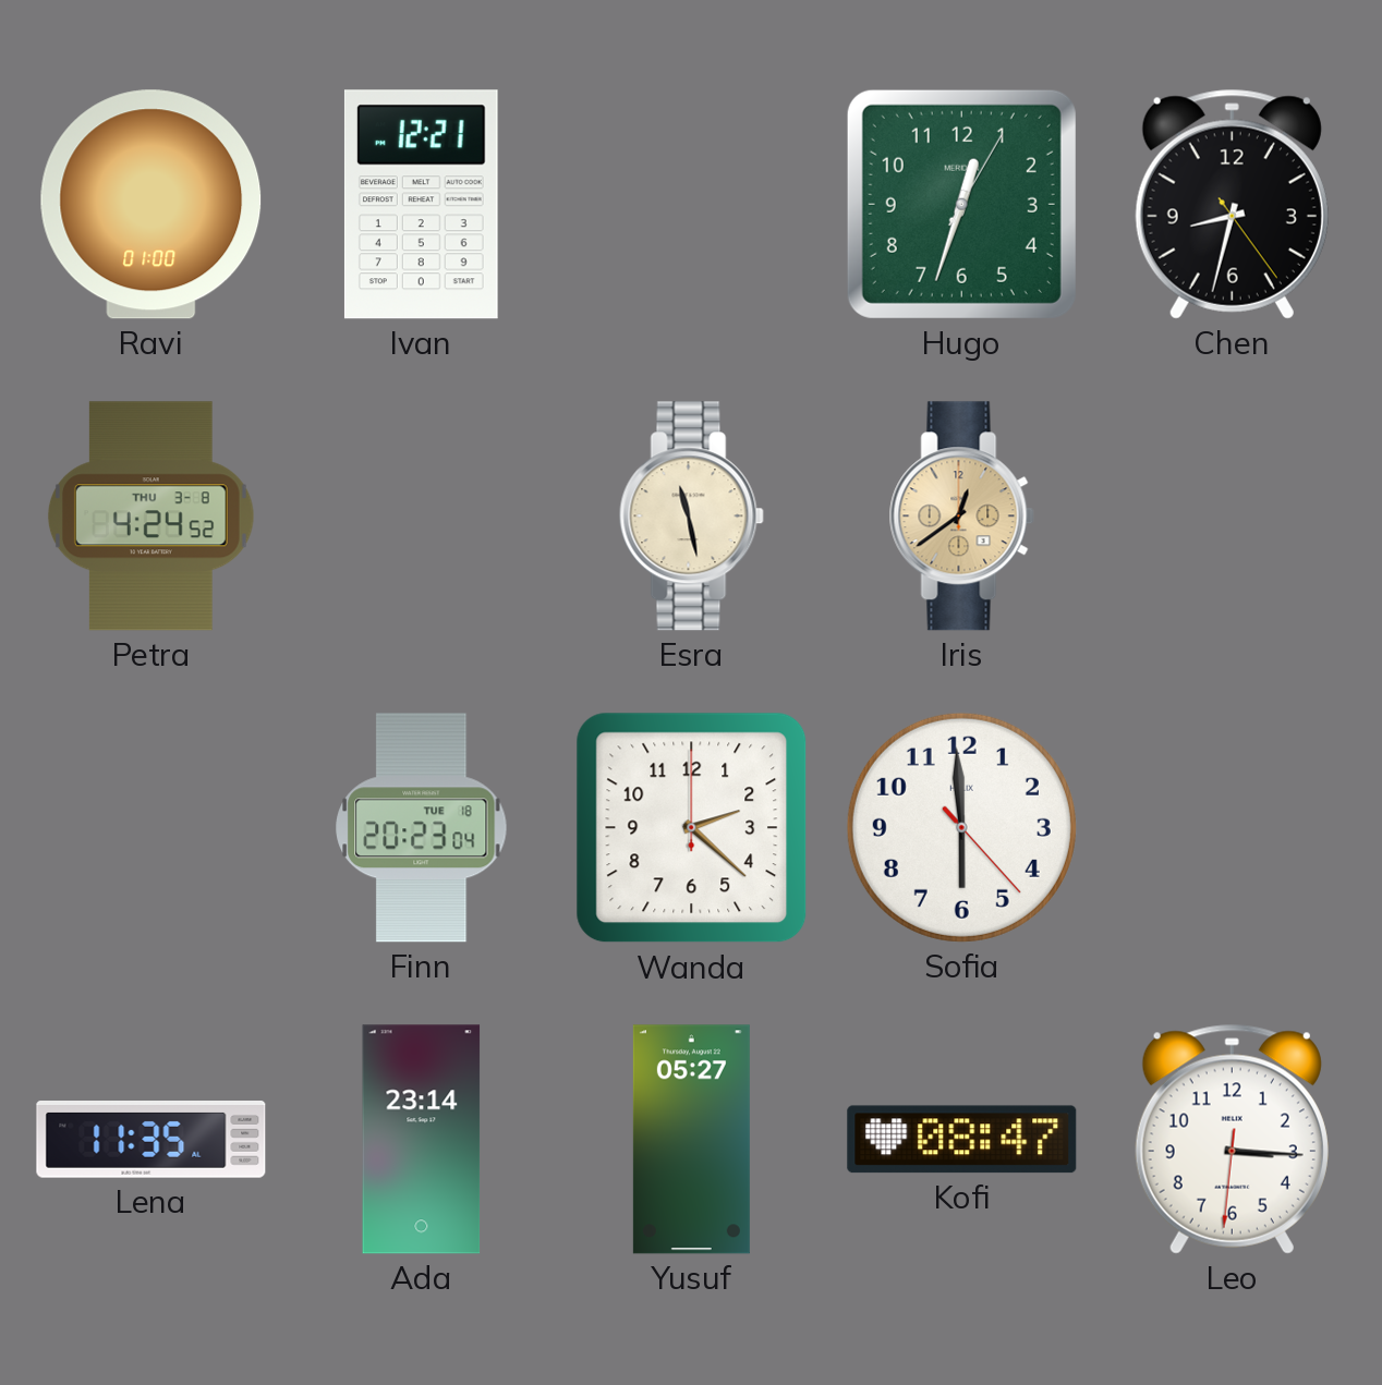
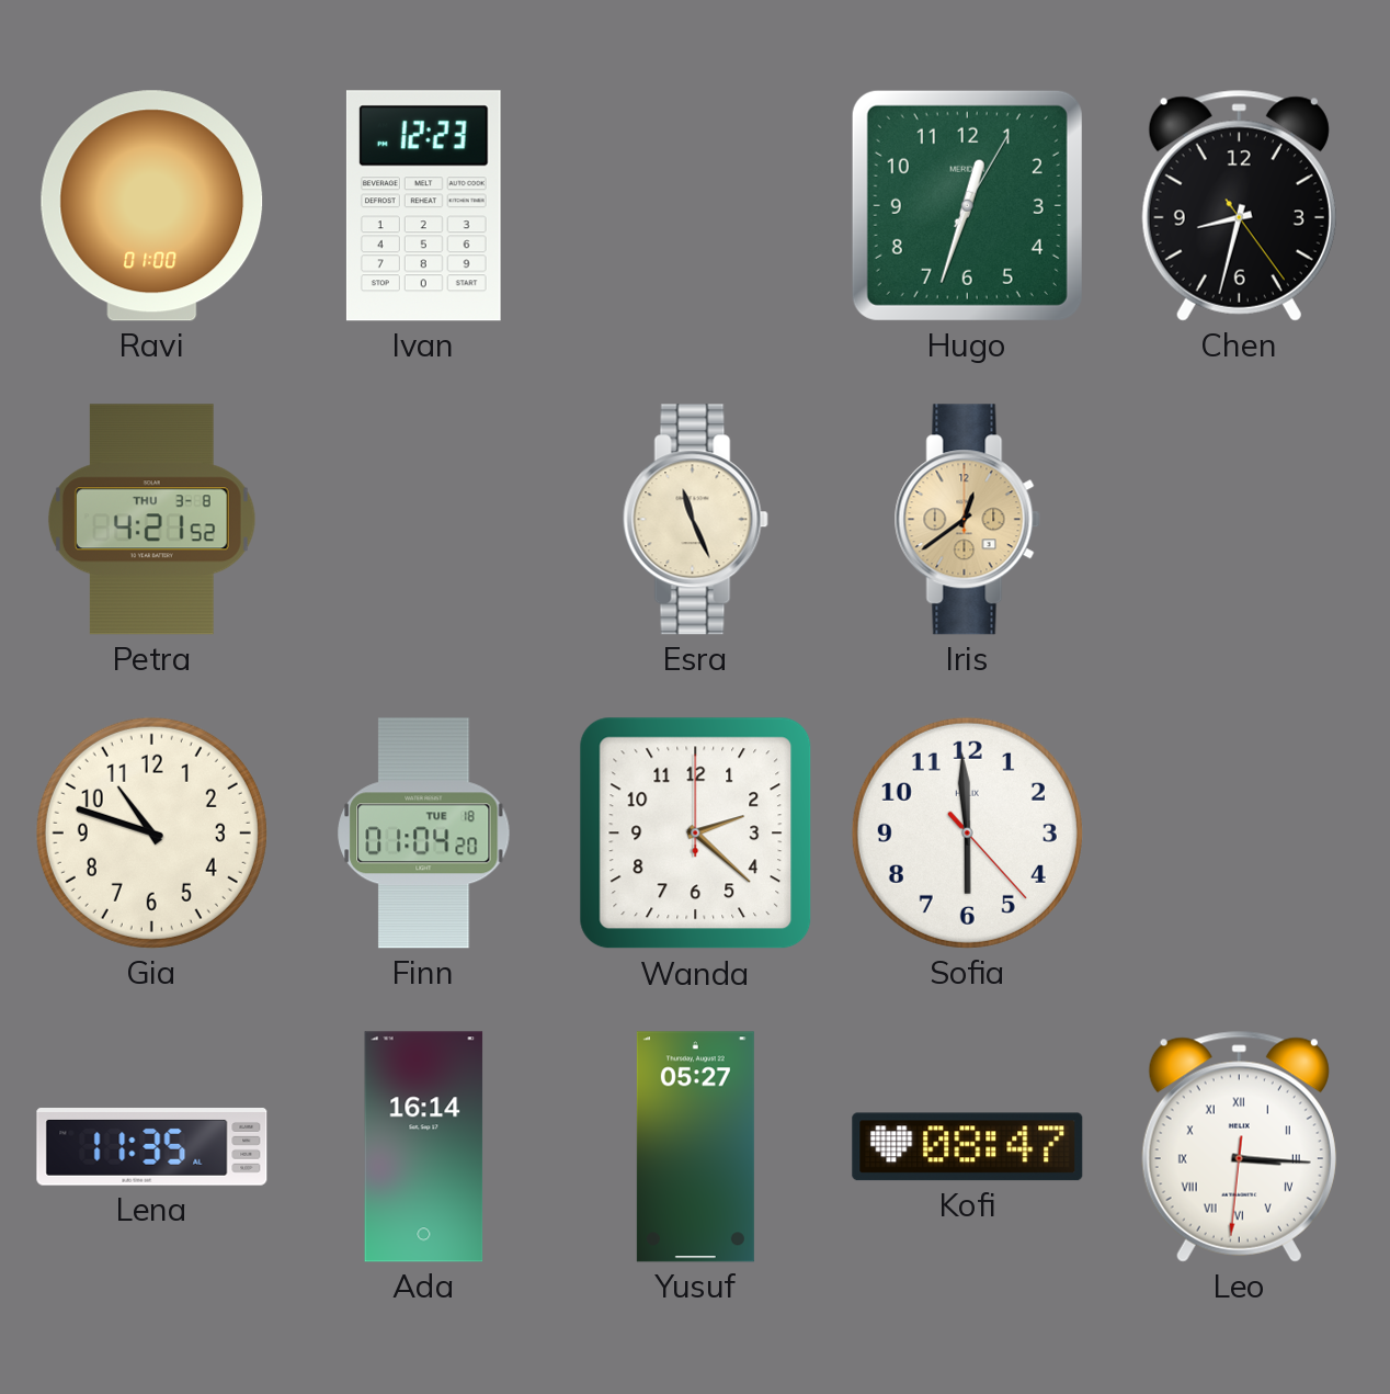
Ivan: 12:21 -> 12:23
Petra: 4:24 -> 4:21
Esra: 11:28 -> 11:26
Gia: none -> 10:48
Finn: 20:23 -> 01:04
Ada: 23:14 -> 16:14
Leo numerals: Arabic -> Roman
